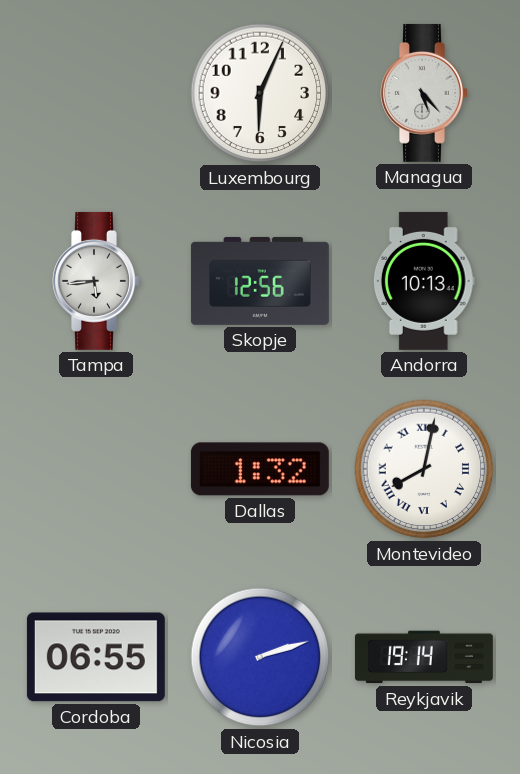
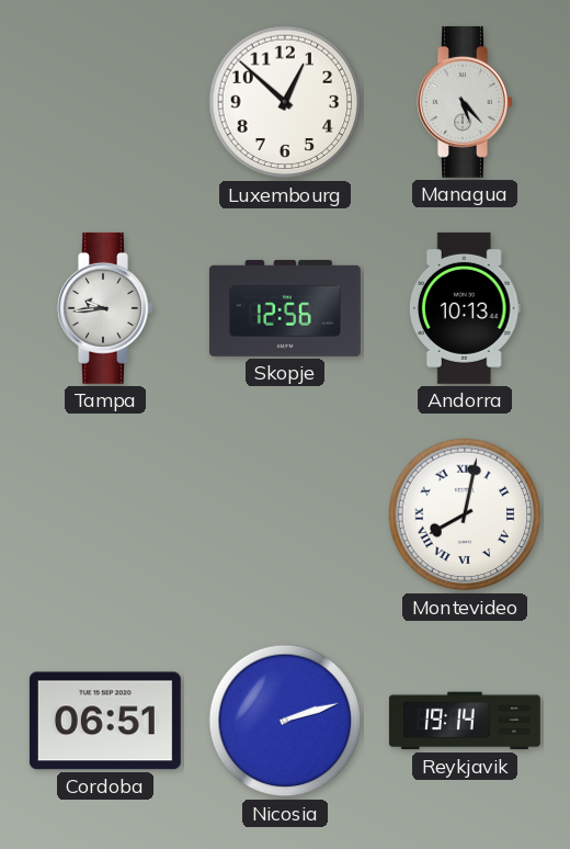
Luxembourg: 6:04 -> 12:52
Tampa: 5:44 -> 9:44
Dallas: 1:32 -> none
Cordoba: 06:55 -> 06:51
